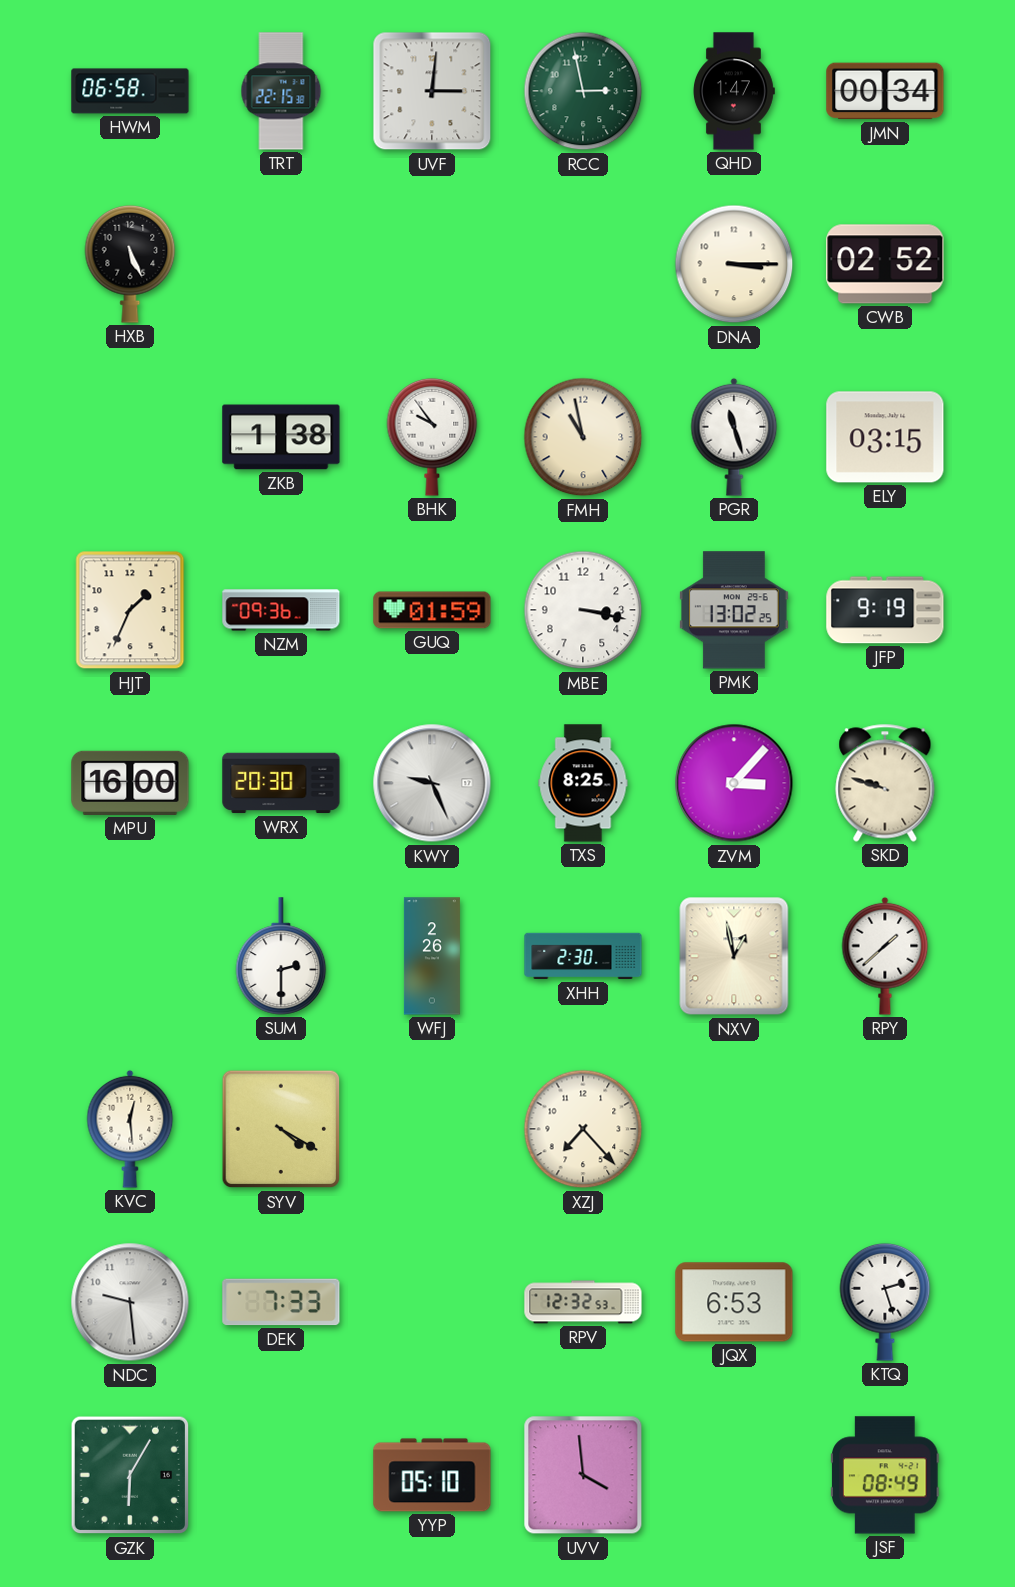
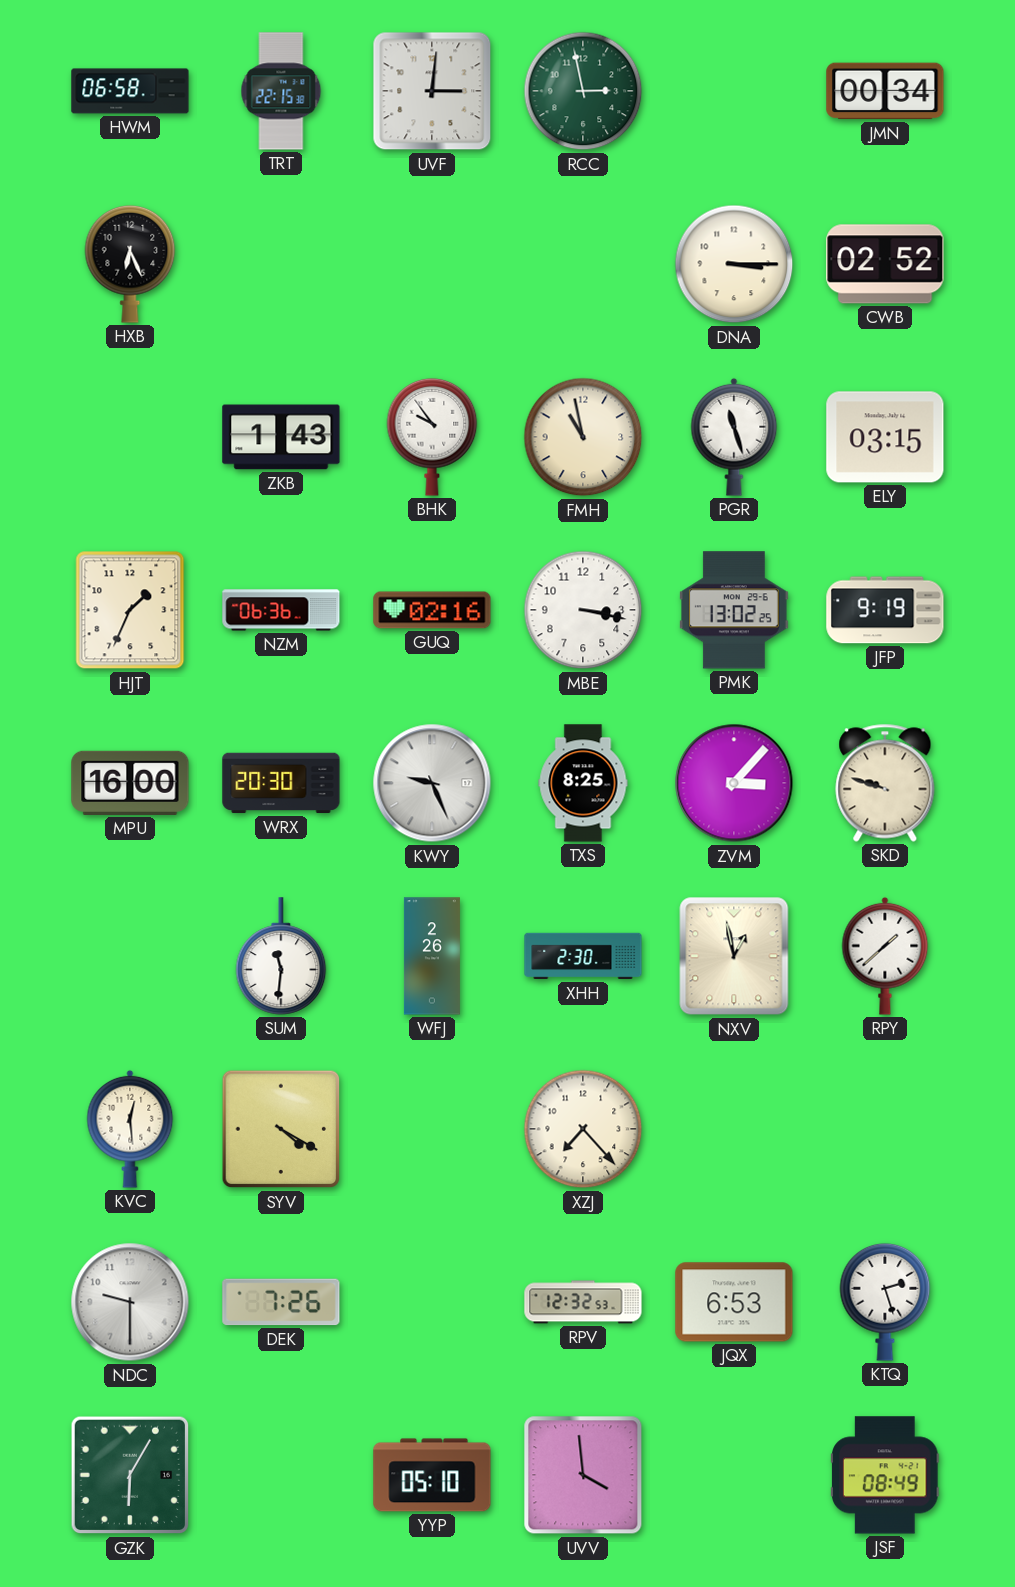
QHD: 1:47 -> none
HXB: 5:26 -> 6:26
ZKB: 1:38 -> 1:43
NZM: 09:36 -> 06:36
GUQ: 01:59 -> 02:16
SUM: 2:30 -> 11:31
NDC: 9:29 -> 9:30
DEK: 7:33 -> 7:26
